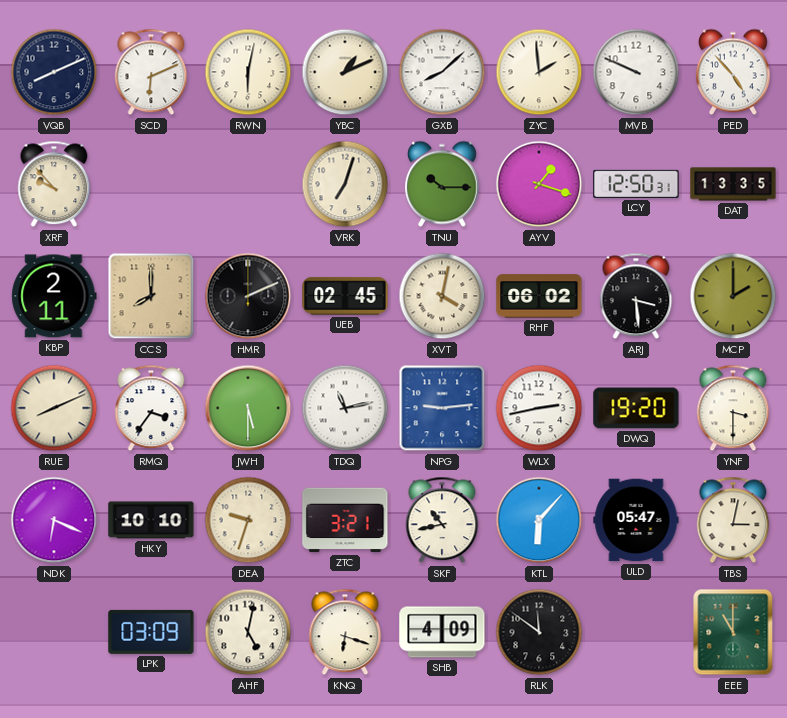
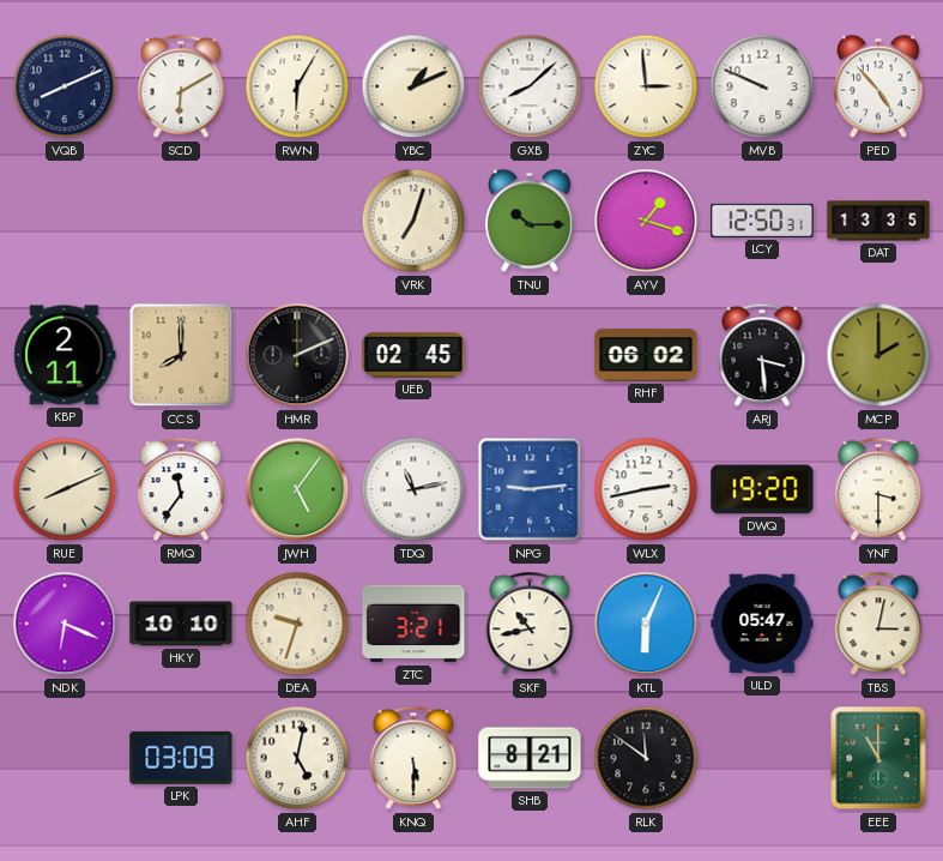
SCD: 6:11 -> 6:10
RWN: 6:02 -> 6:05
ZYC: 1:59 -> 2:59
XRF: 9:53 -> none
XVT: 4:02 -> none
RMQ: 3:36 -> 11:36
JWH: 5:30 -> 5:06
KTL: 6:07 -> 6:04
KNQ: 6:18 -> 5:30
SHB: 4:09 -> 8:21
